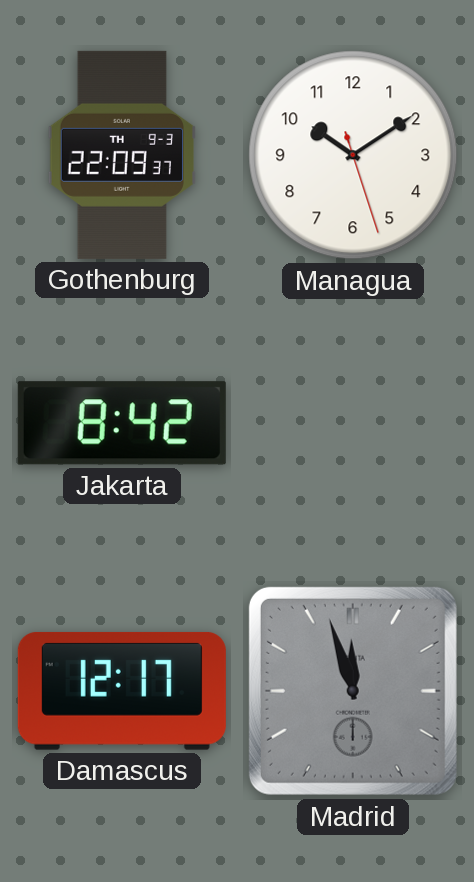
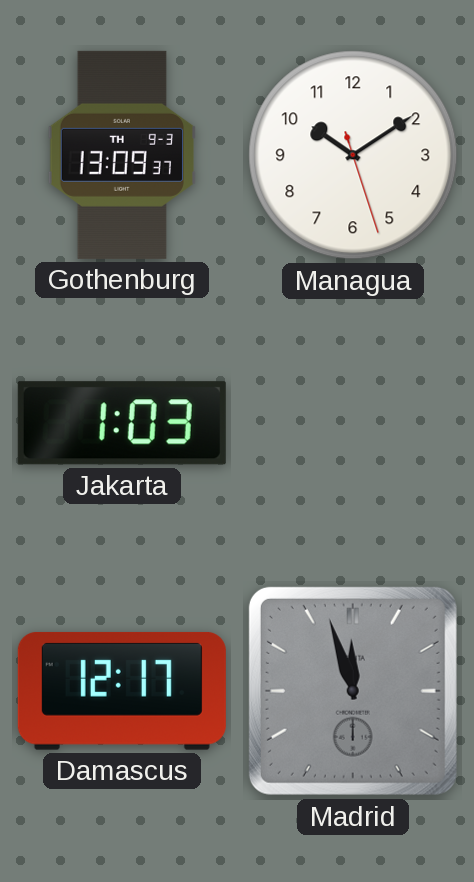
Gothenburg: 22:09 -> 13:09
Jakarta: 8:42 -> 1:03
